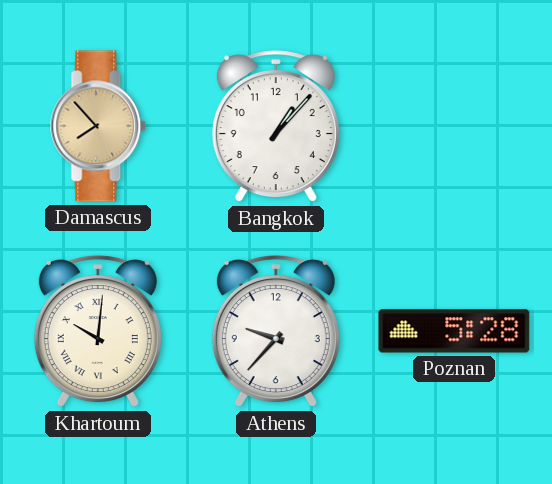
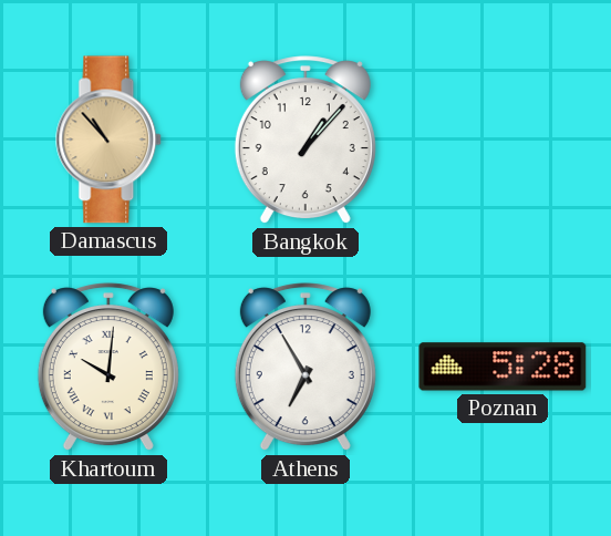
Damascus: 7:53 -> 10:53
Athens: 9:37 -> 6:55
